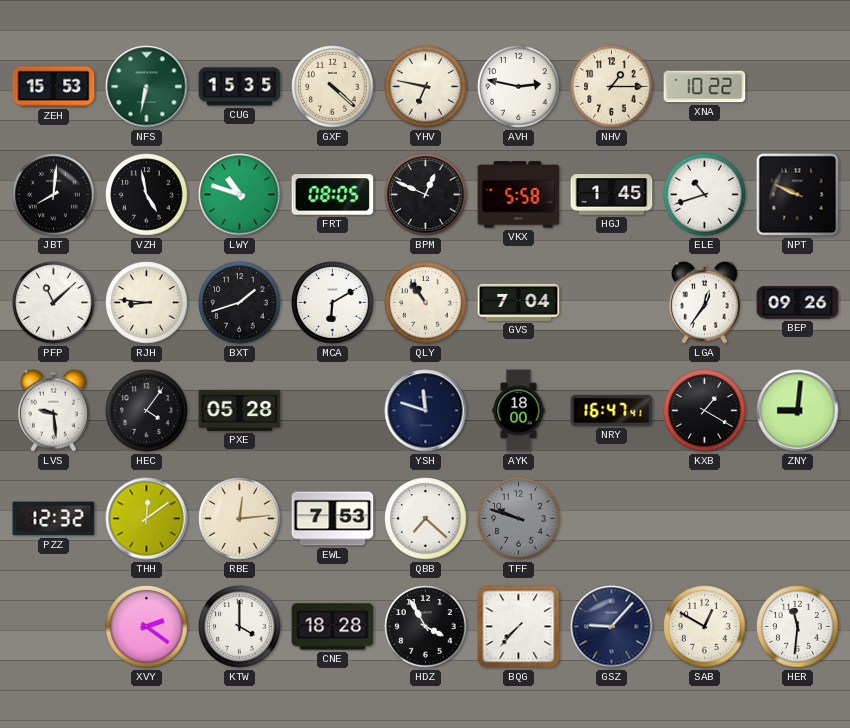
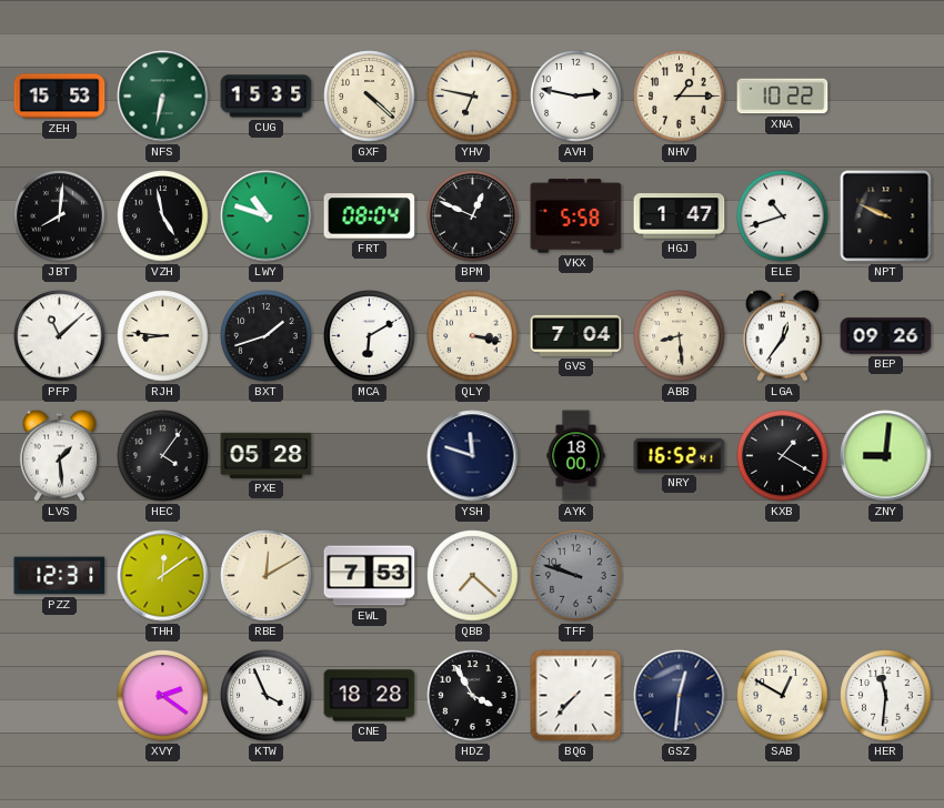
FRT: 08:05 -> 08:04
HGJ: 1:45 -> 1:47
QLY: 10:54 -> 3:17
ABB: none -> 8:29
LVS: 9:29 -> 1:29
NRY: 16:47 -> 16:52
PZZ: 12:32 -> 12:31
RBE: 12:14 -> 12:10
KTW: 4:00 -> 3:56
GSZ: 9:07 -> 12:31
